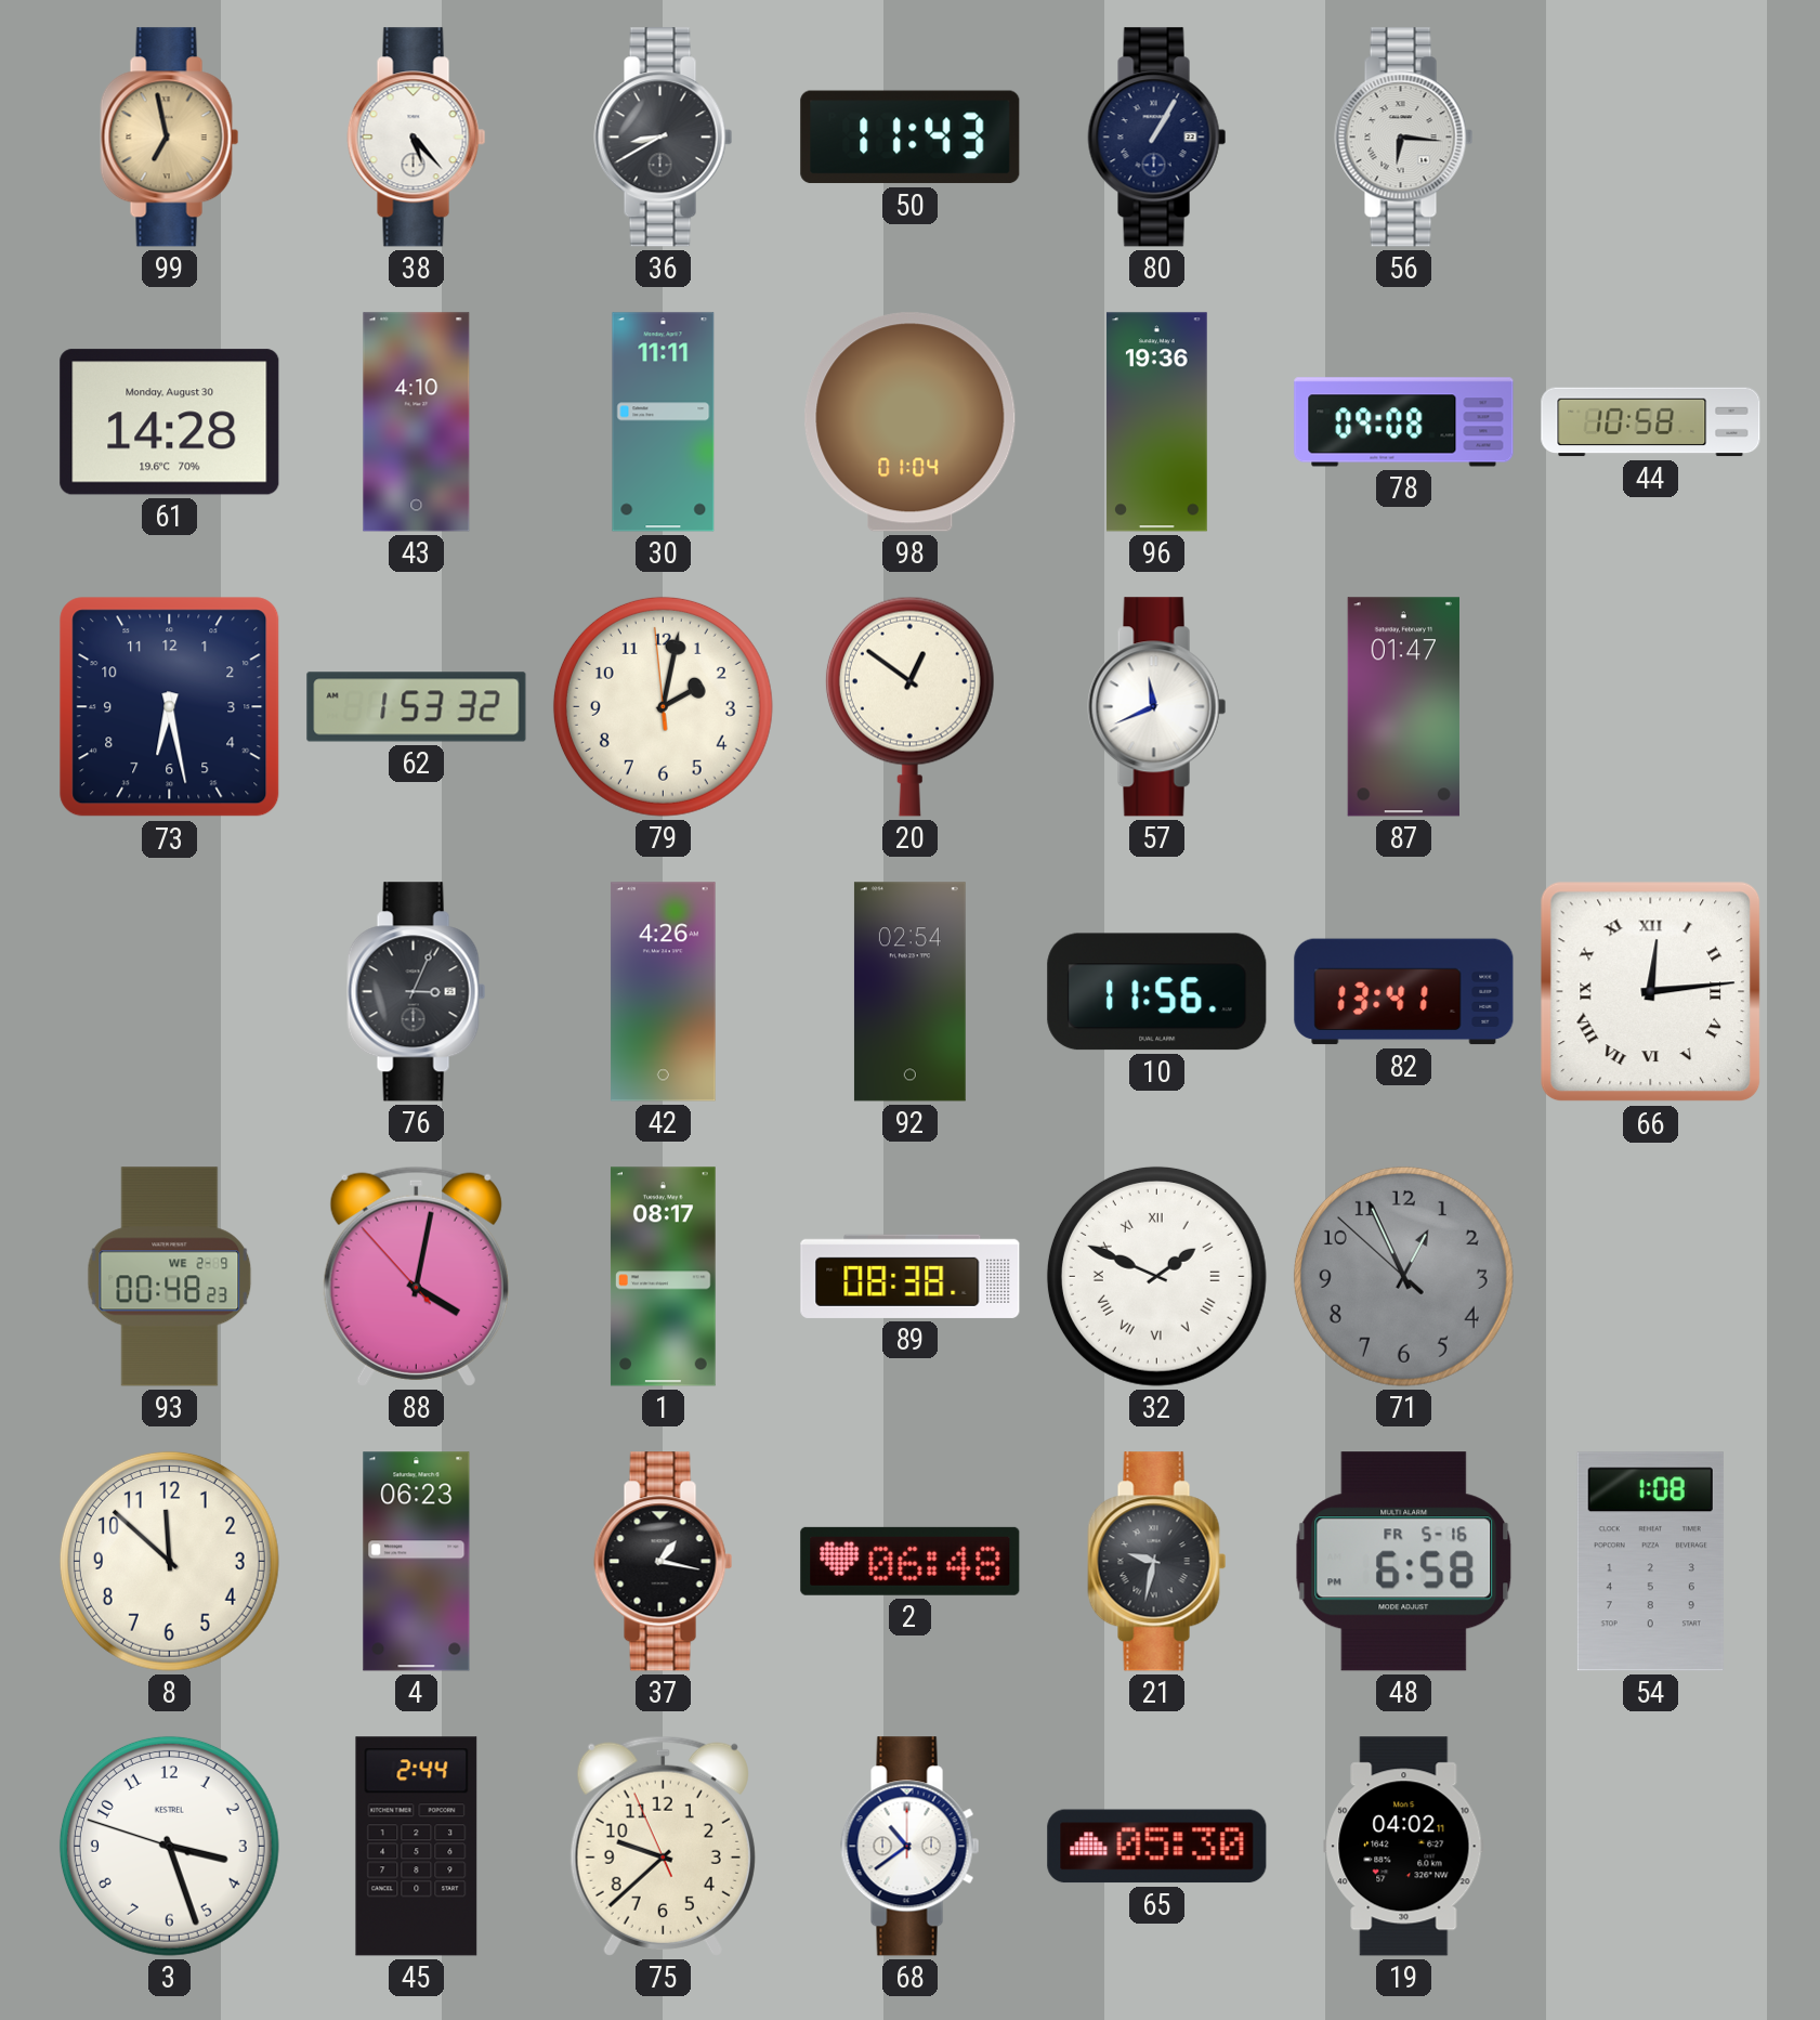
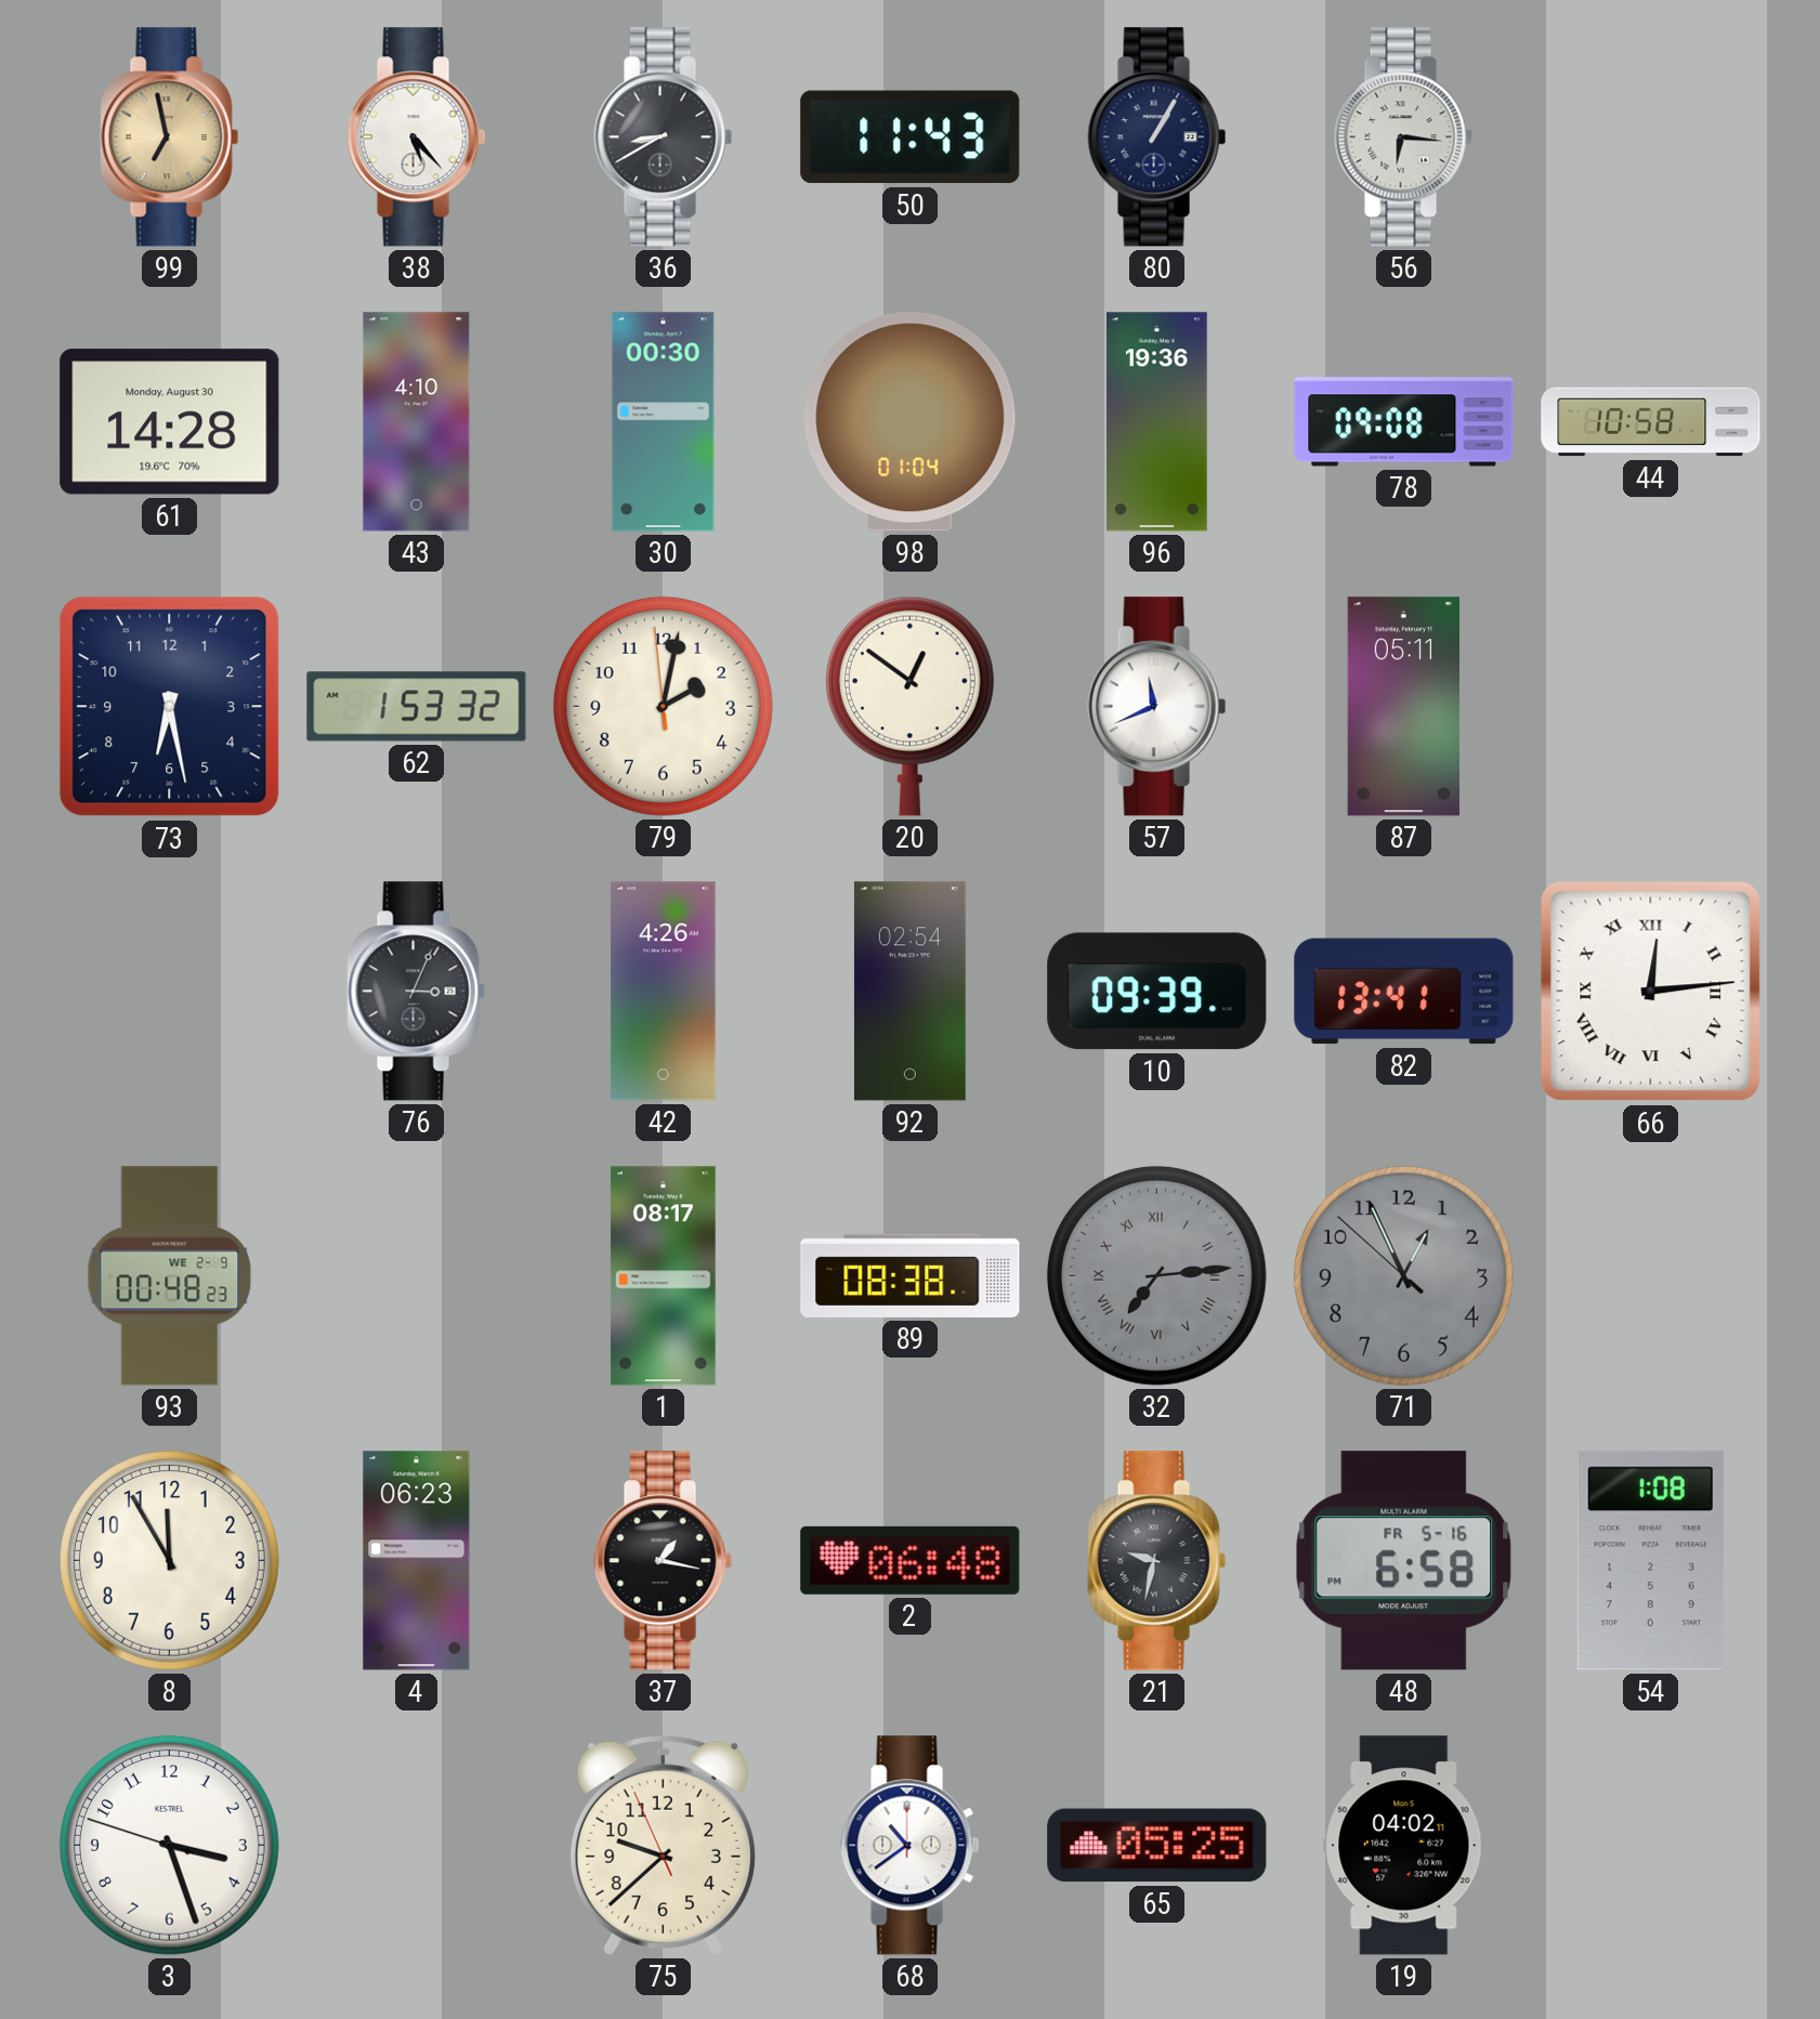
30: 11:11 -> 00:30
87: 01:47 -> 05:11
10: 11:56 -> 09:39
88: 4:01 -> none
32: 1:49 -> 7:14
32 dial: white -> grey
8: 11:52 -> 11:55
45: 2:44 -> none
65: 05:30 -> 05:25
